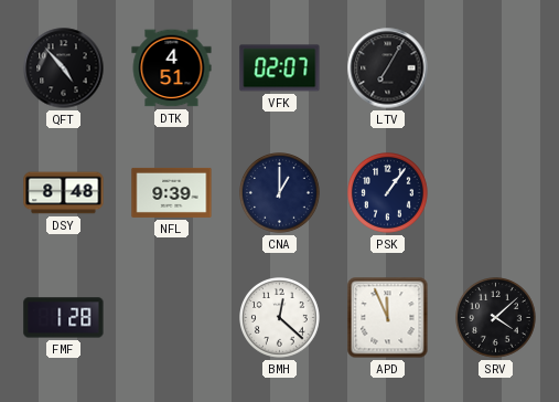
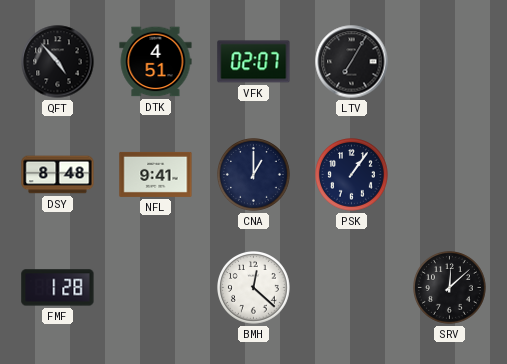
NFL: 9:39 -> 9:41
APD: 11:56 -> none
SRV: 4:08 -> 12:08
